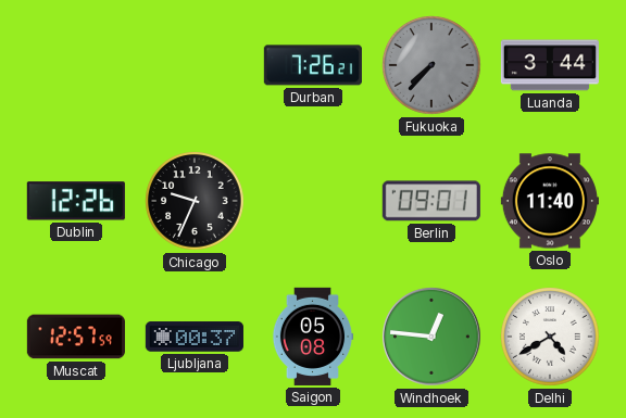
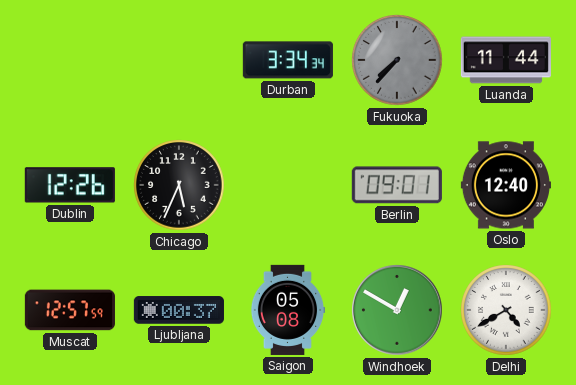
Durban: 7:26 -> 3:34
Luanda: 3:44 -> 11:44
Chicago: 9:34 -> 5:34
Oslo: 11:40 -> 12:40
Windhoek: 12:46 -> 12:50
